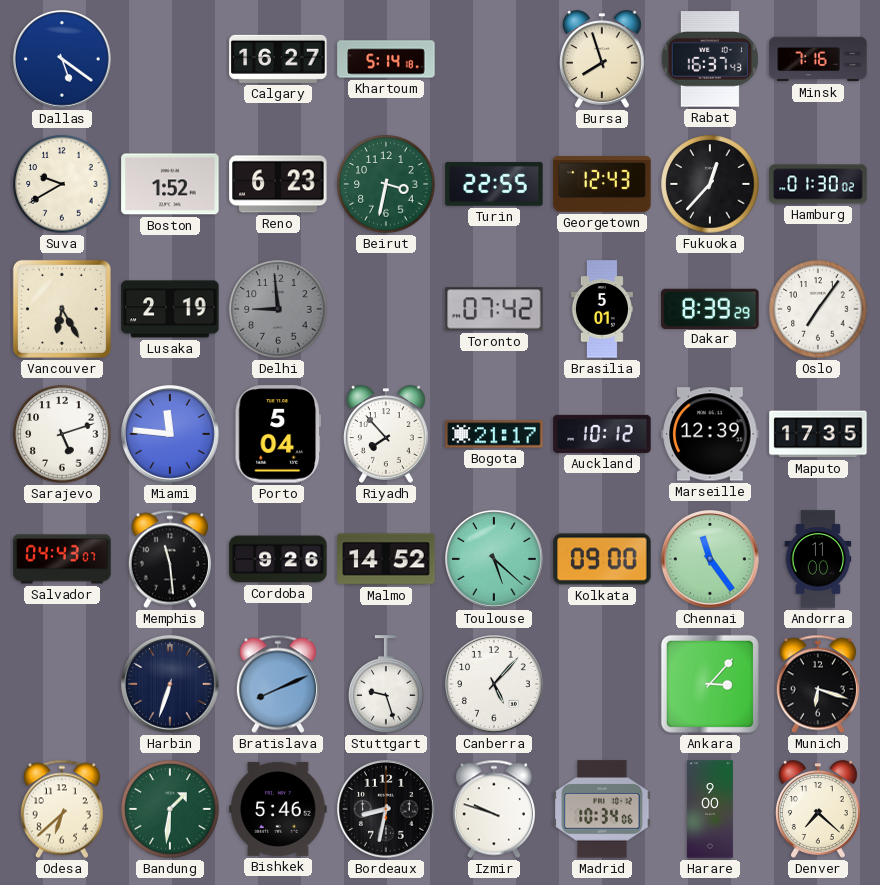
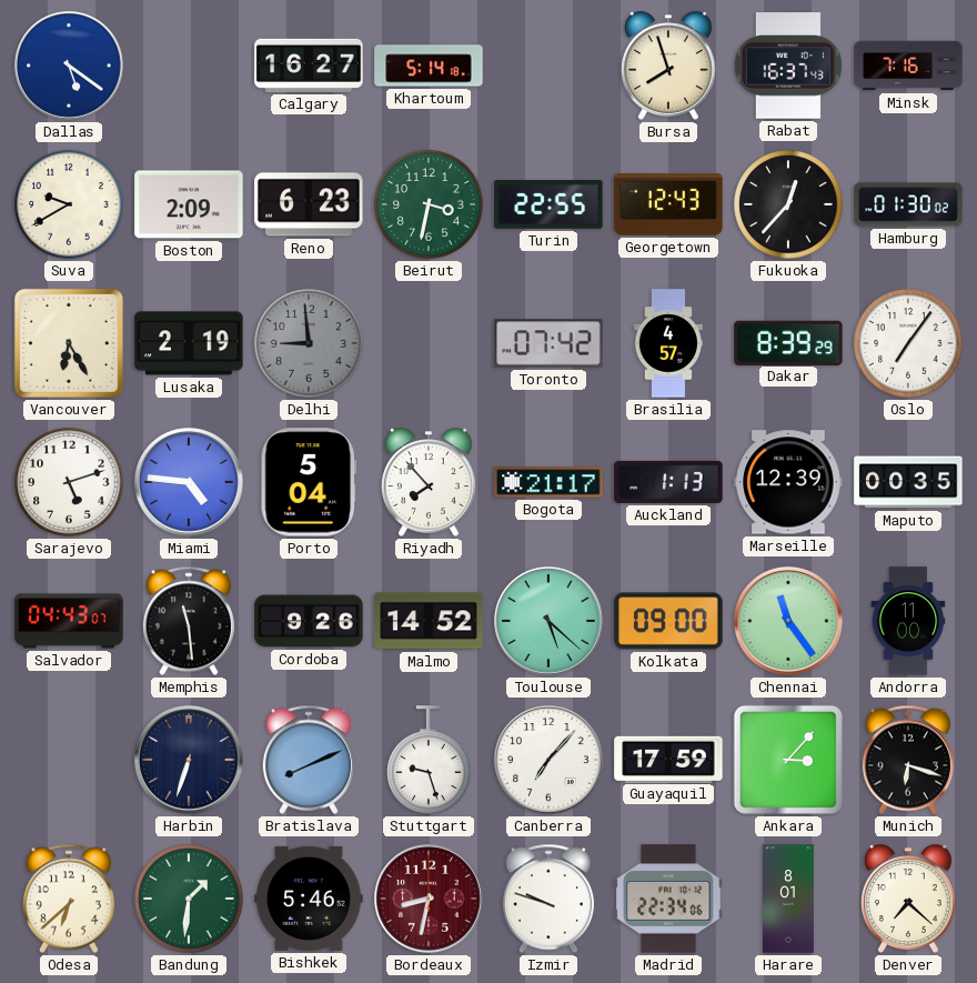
Boston: 1:52 -> 2:09
Brasilia: 5:01 -> 4:57
Miami: 11:46 -> 4:46
Auckland: 10:12 -> 1:13
Maputo: 17:35 -> 00:35
Canberra: 5:07 -> 7:07
Guayaquil: none -> 17:59
Bordeaux dial: black -> burgundy
Madrid: 10:34 -> 22:34
Harare: 9:00 -> 8:01
